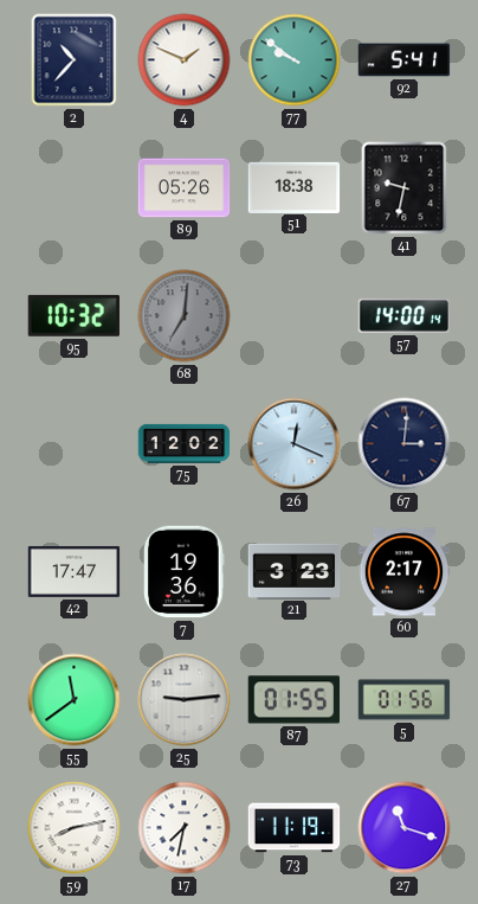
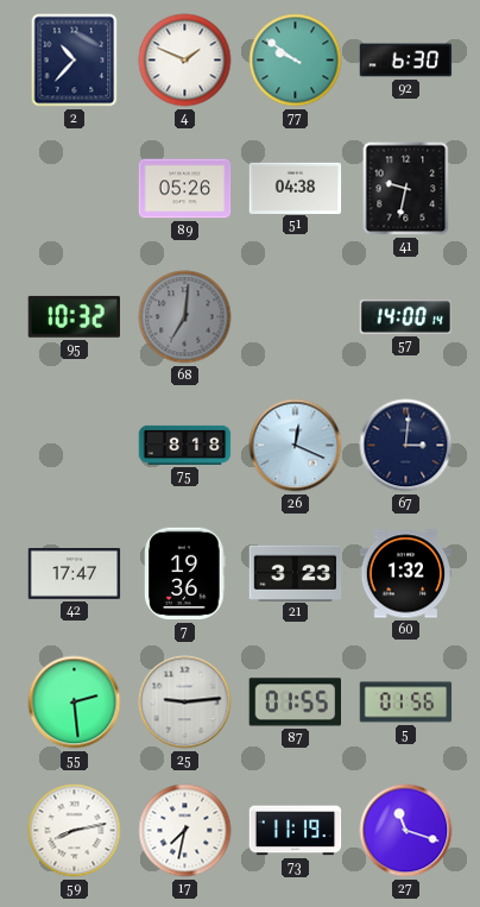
92: 5:41 -> 6:30
51: 18:38 -> 04:38
75: 12:02 -> 8:18
60: 2:17 -> 1:32
55: 11:39 -> 2:29
